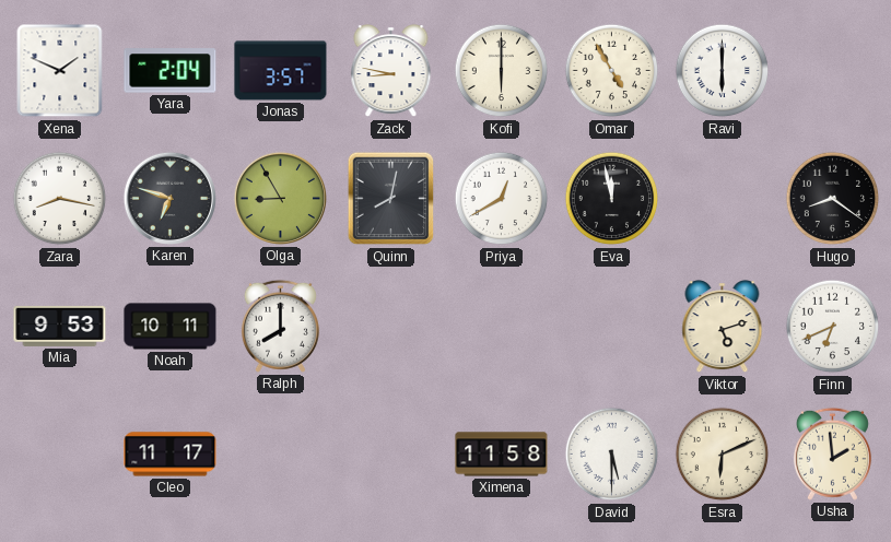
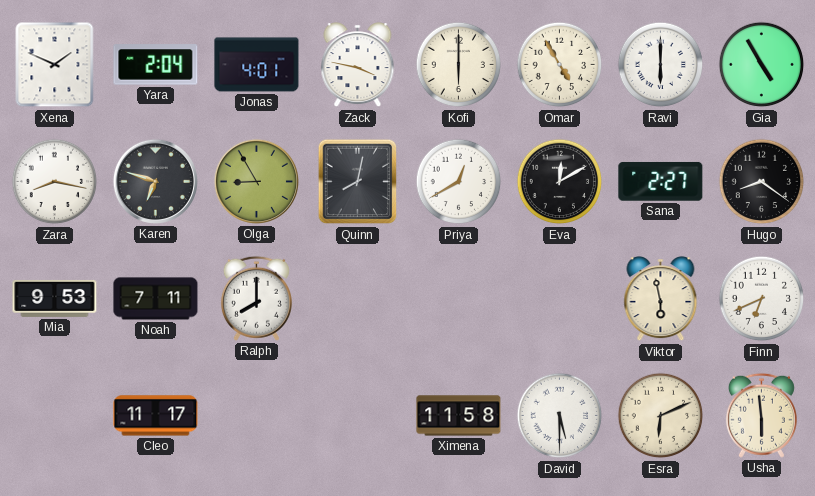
Jonas: 3:57 -> 4:01
Zack: 8:47 -> 3:47
Gia: none -> 4:55
Eva: 11:58 -> 12:10
Sana: none -> 2:27
Noah: 10:11 -> 7:11
Viktor: 5:12 -> 5:58
Usha: 1:59 -> 5:59
